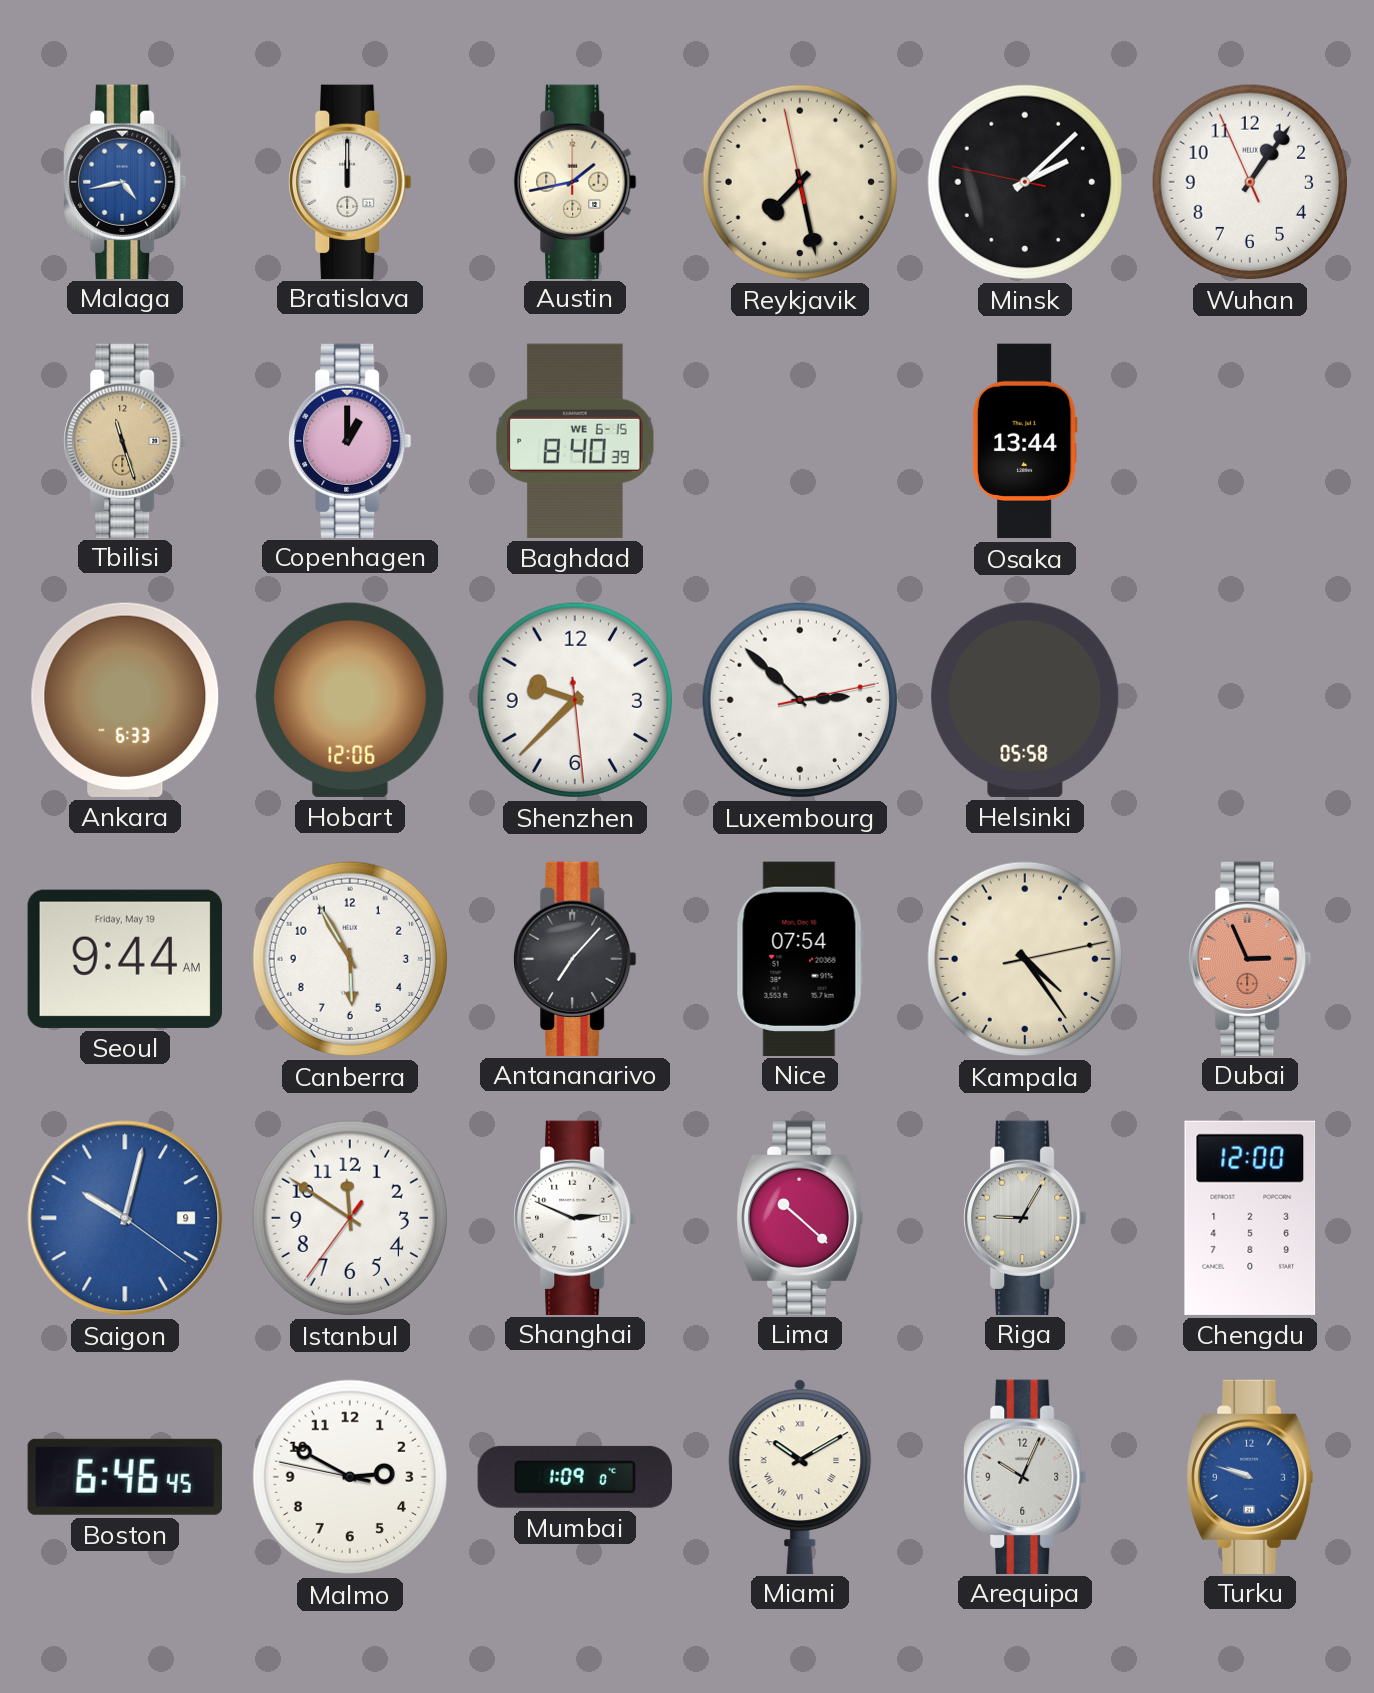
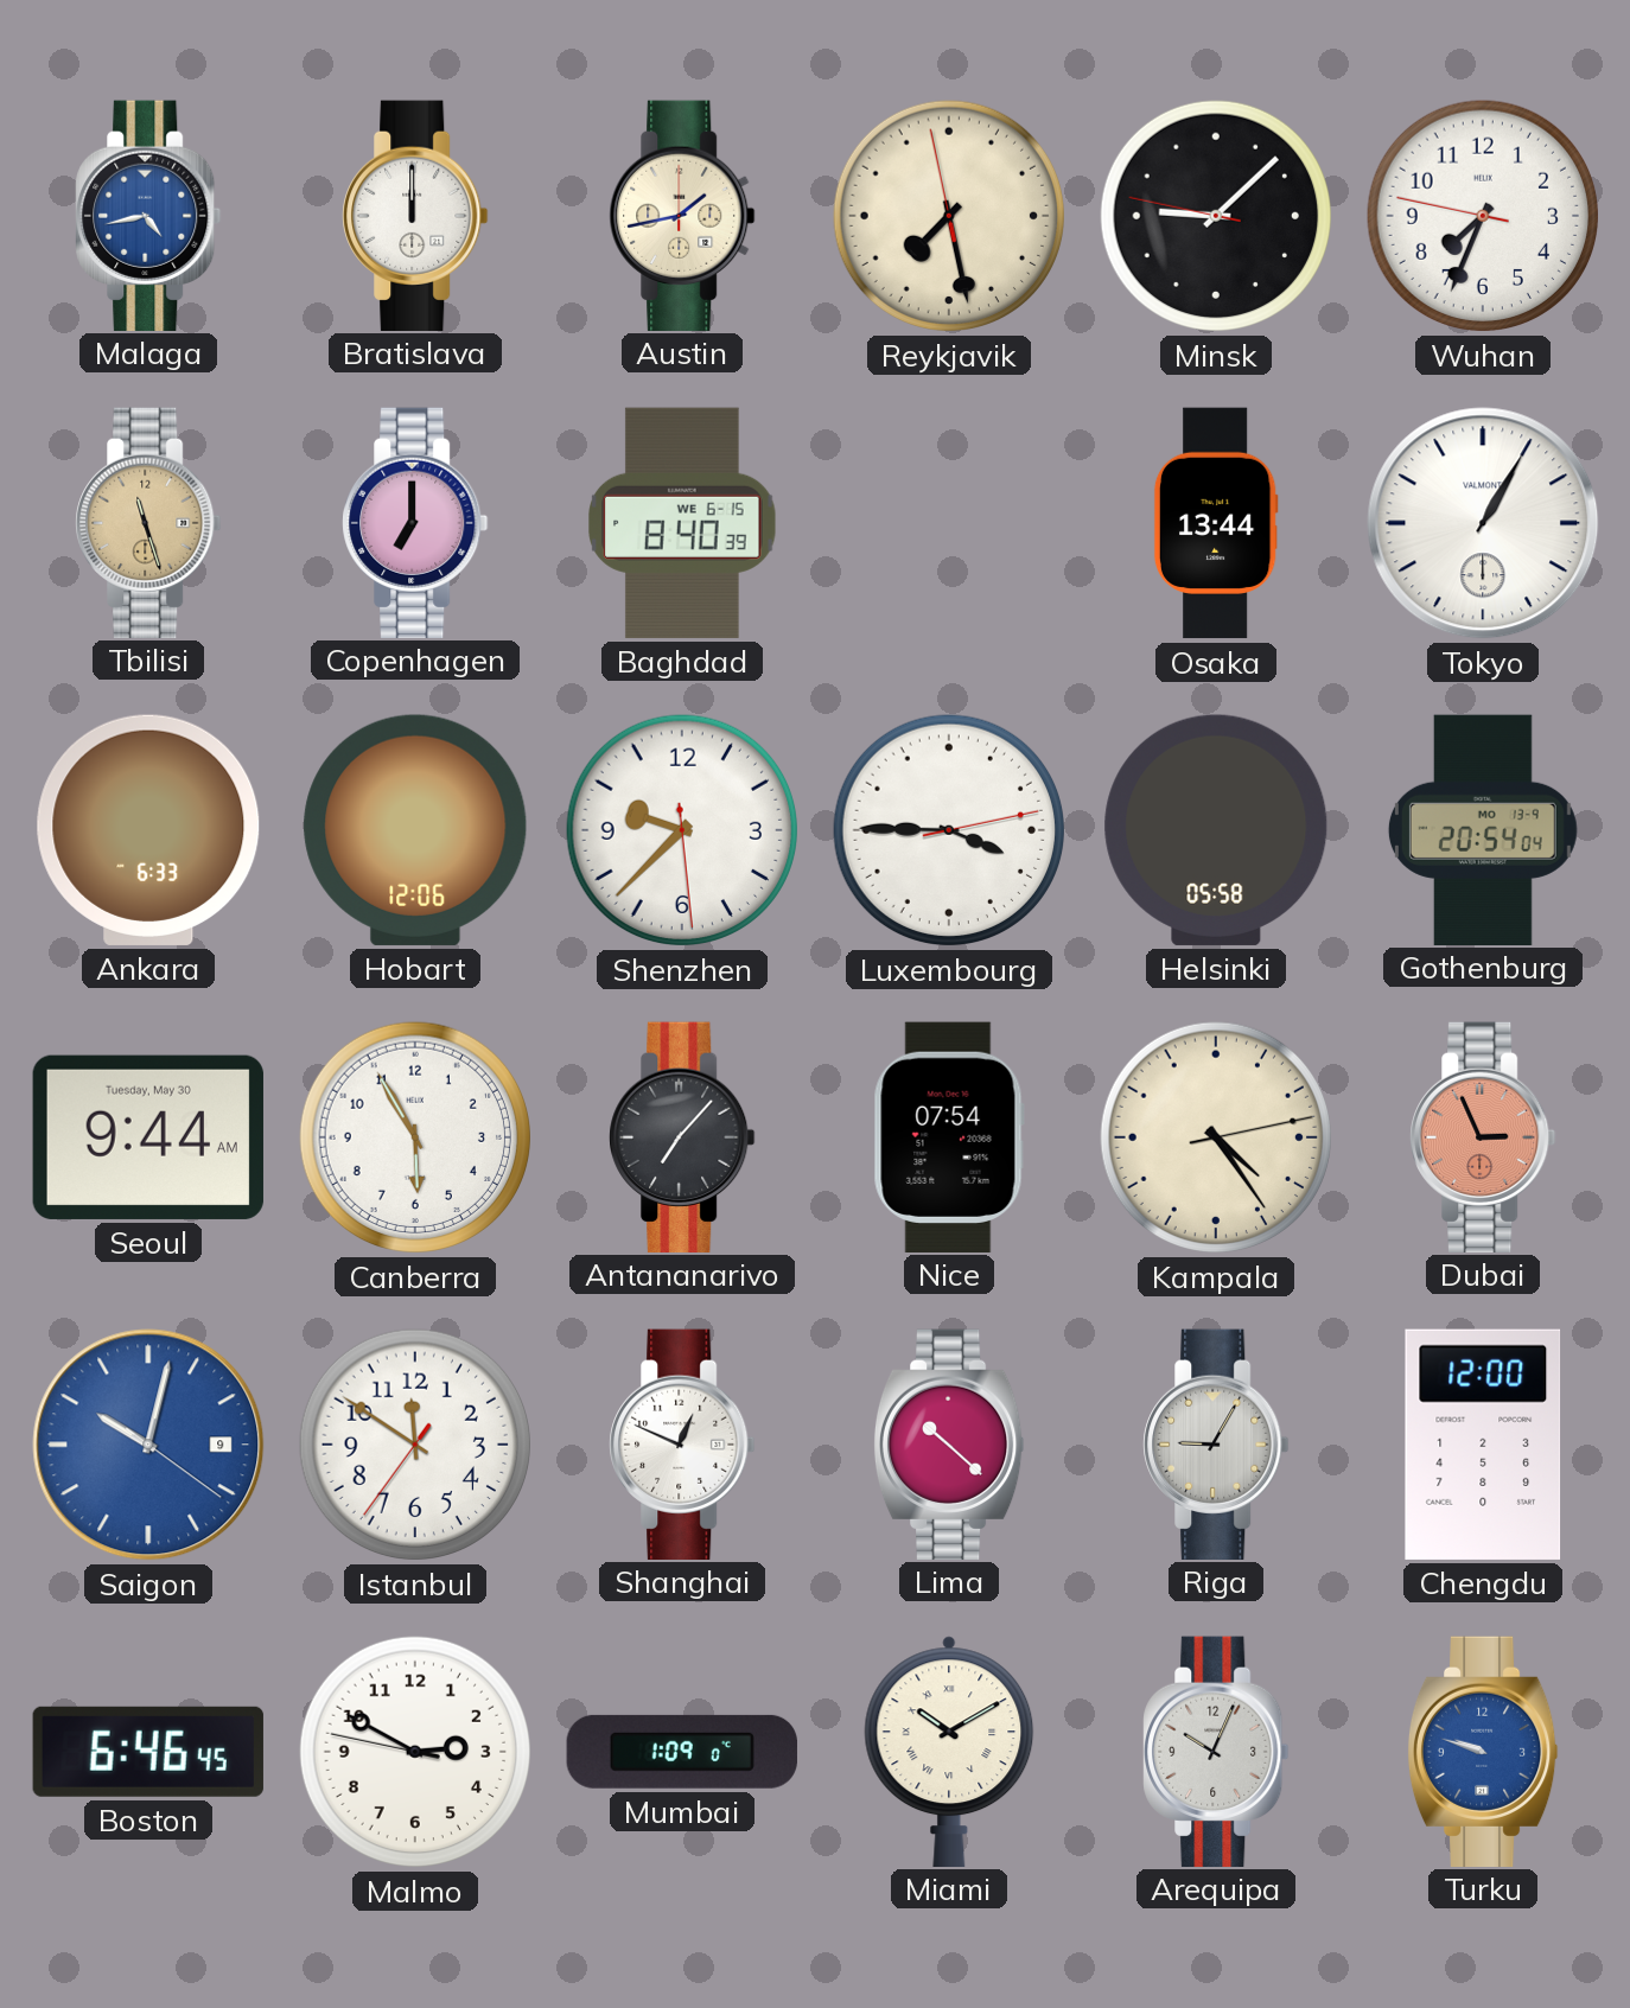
Minsk: 2:07 -> 9:07
Wuhan: 1:05 -> 7:33
Copenhagen: 1:00 -> 7:00
Tokyo: none -> 1:05
Luxembourg: 2:52 -> 3:45
Gothenburg: none -> 20:54
Seoul date: Friday, May 19 -> Tuesday, May 30
Shanghai: 2:49 -> 12:49
